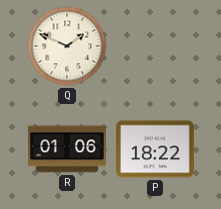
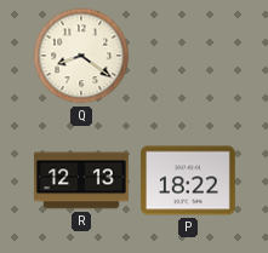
Q: 1:49 -> 8:21
R: 01:06 -> 12:13
